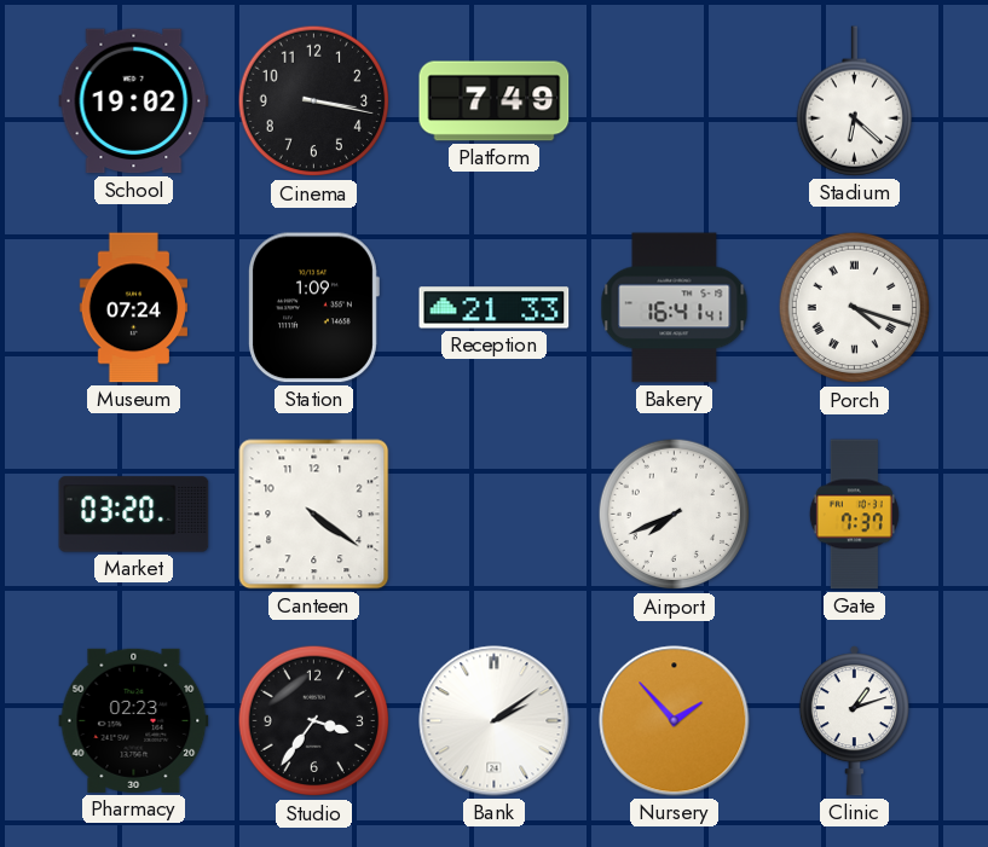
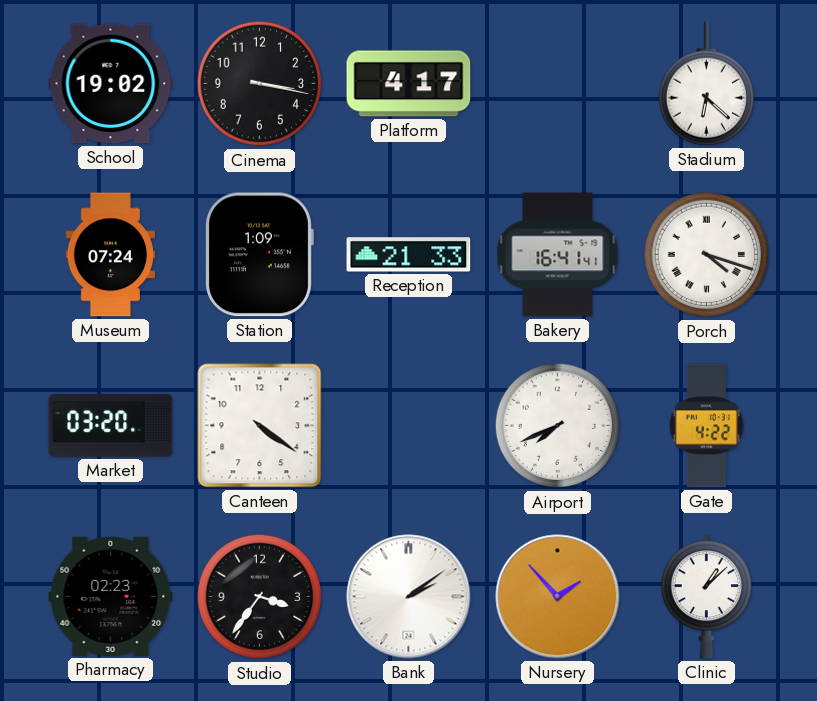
Platform: 7:49 -> 4:17
Gate: 7:37 -> 4:22
Clinic: 1:12 -> 1:08
